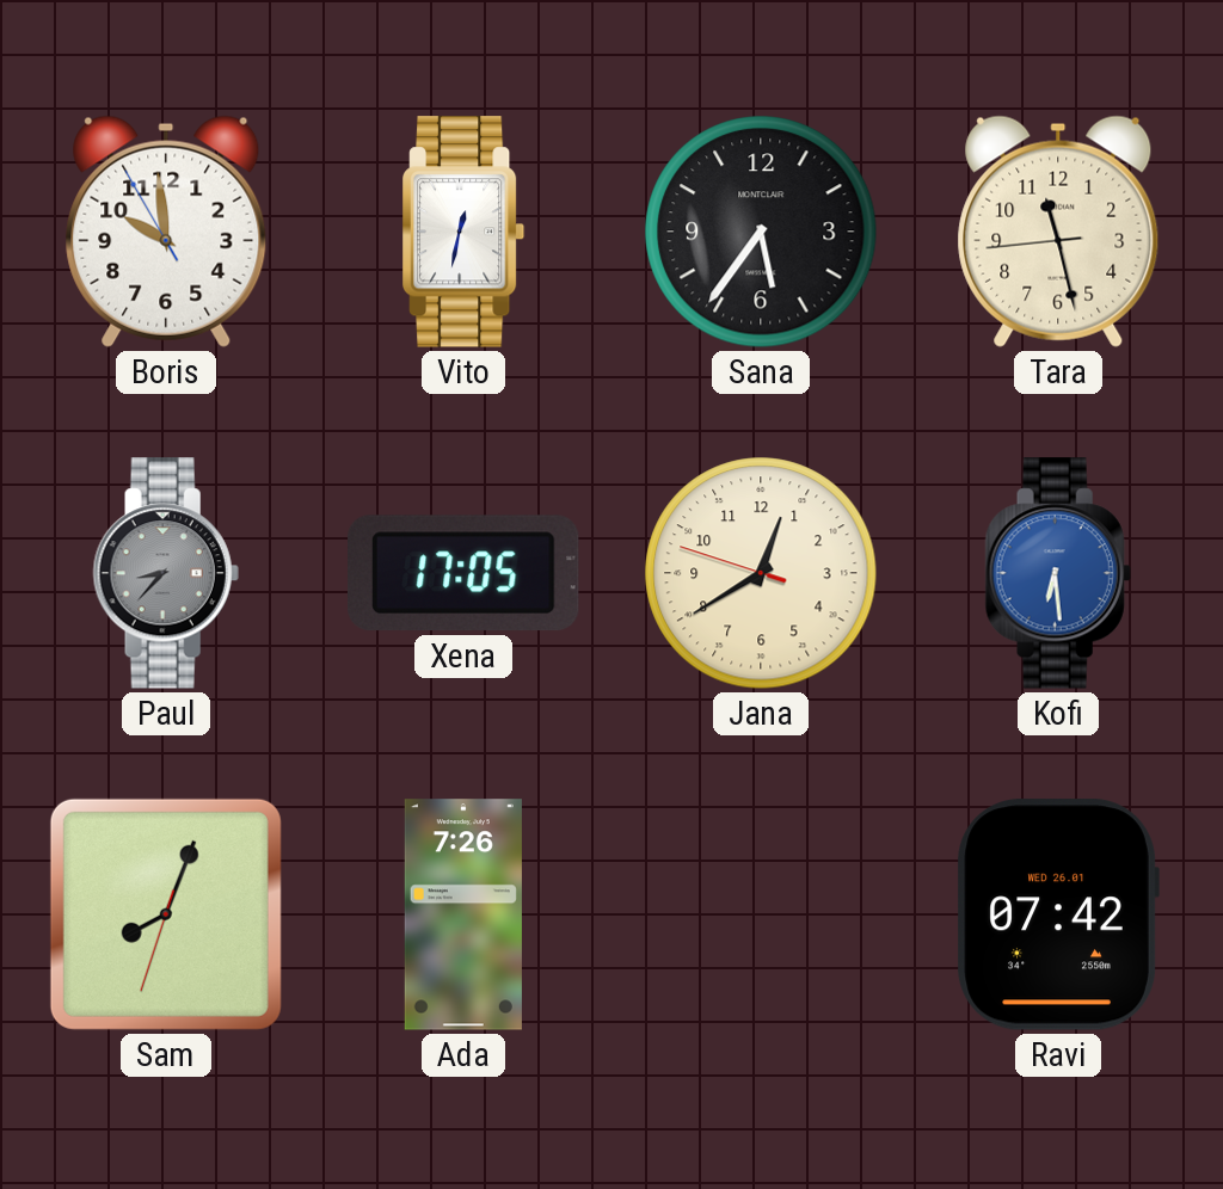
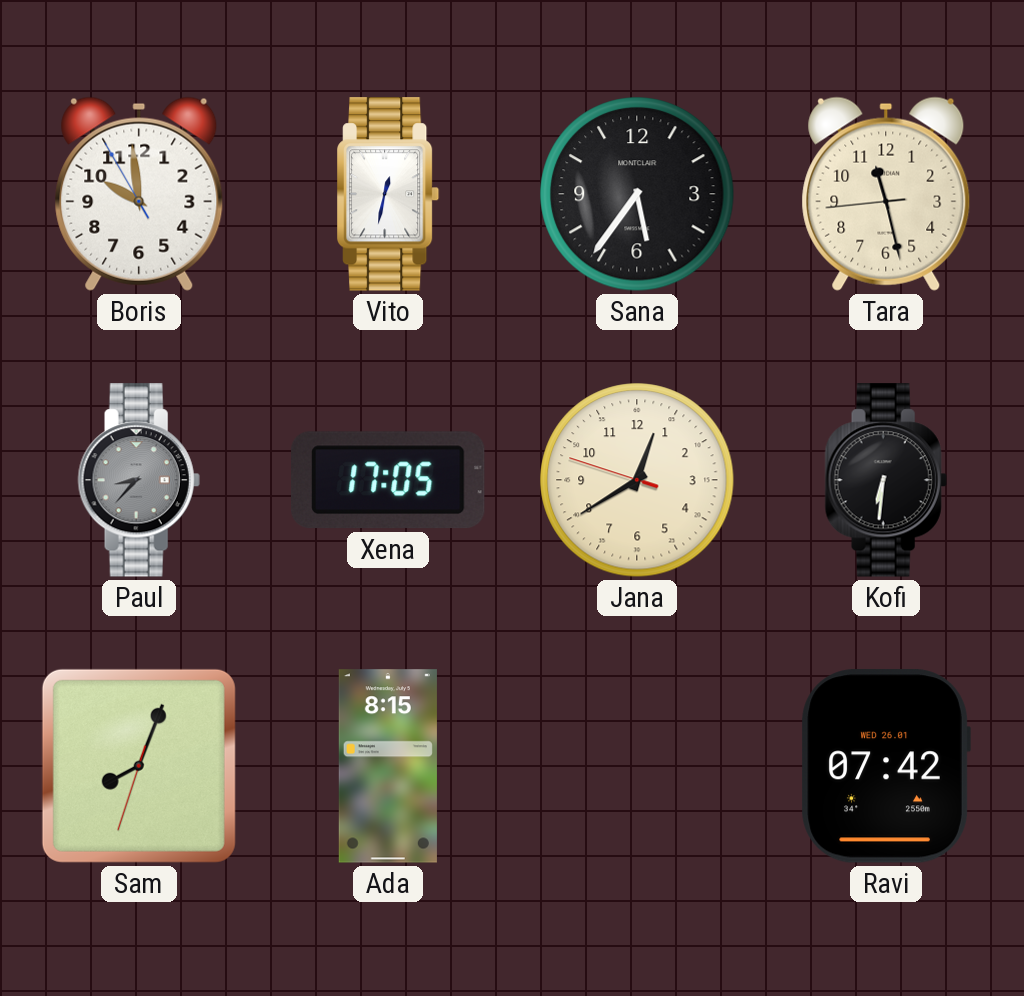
Kofi: 6:29 -> 6:31
Kofi dial: blue -> black
Ada: 7:26 -> 8:15
